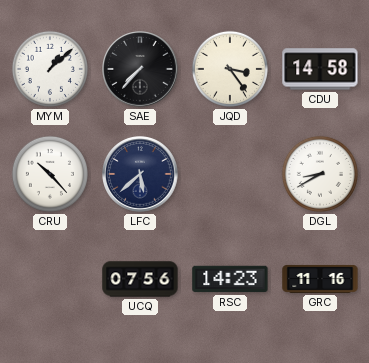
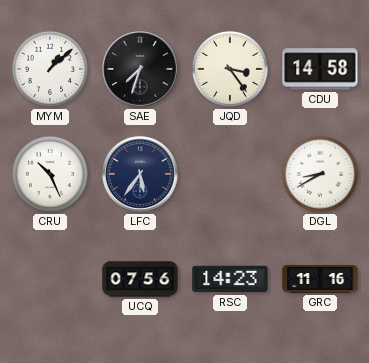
SAE: 7:37 -> 7:33
CRU: 10:23 -> 10:26
LFC: 5:38 -> 5:36
